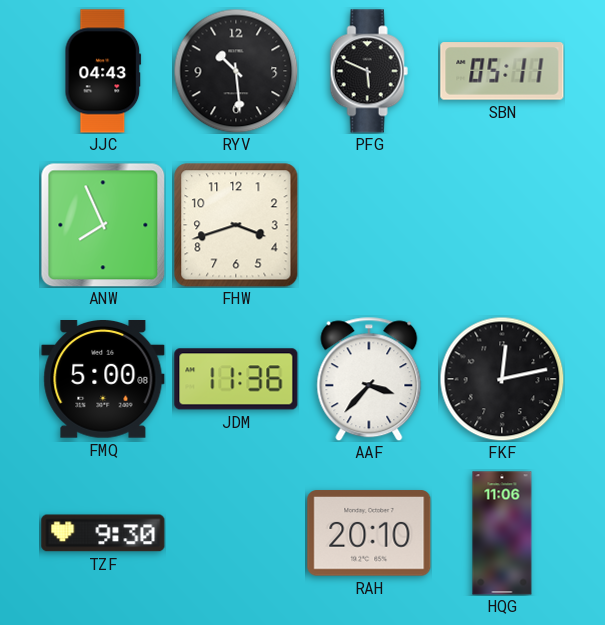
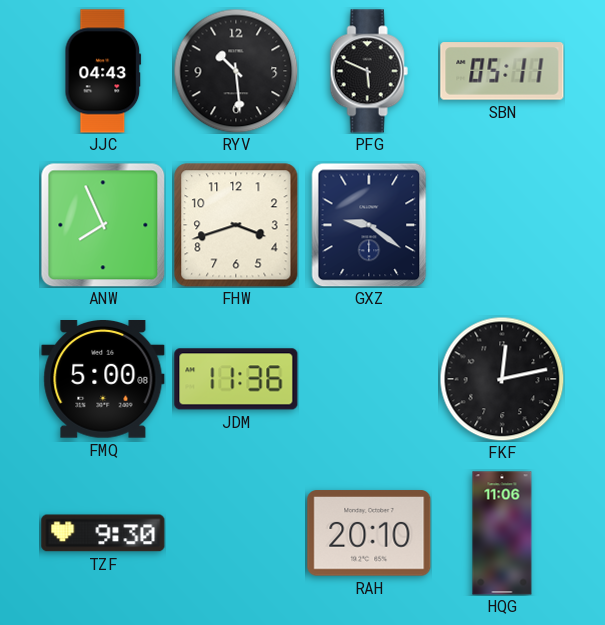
GXZ: none -> 9:21
AAF: 3:37 -> none
